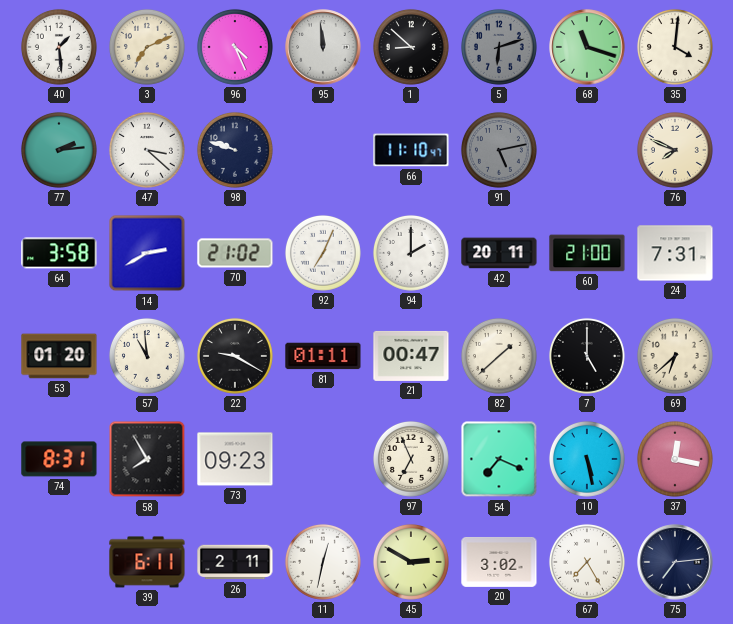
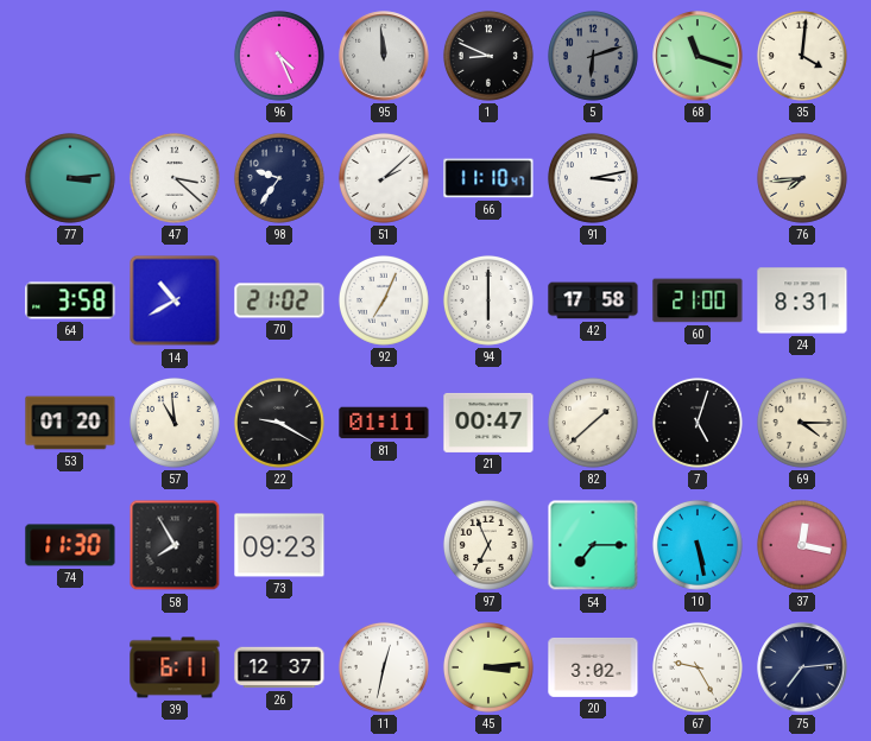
40: 1:29 -> none
3: 7:11 -> none
1: 8:52 -> 8:49
77: 2:14 -> 3:14
98: 9:48 -> 9:36
51: none -> 2:08
91: 5:13 -> 3:13
91 dial: grey -> white
76: 7:49 -> 7:44
14: 2:40 -> 10:40
94: 2:00 -> 6:00
42: 20:11 -> 17:58
24: 7:31 -> 8:31
7: 5:00 -> 5:03
69: 6:38 -> 4:15
74: 8:31 -> 11:30
54: 7:19 -> 7:15
26: 2:11 -> 12:37
45: 2:50 -> 3:14
67: 7:25 -> 9:25
